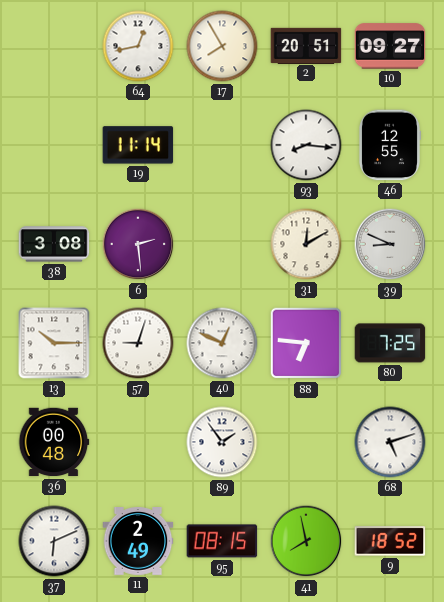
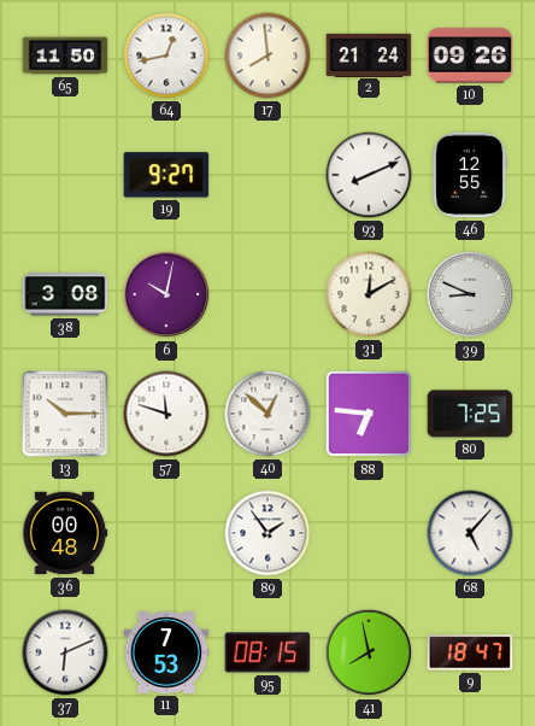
65: none -> 11:50
17: 7:55 -> 7:59
2: 20:51 -> 21:24
10: 09:27 -> 09:26
19: 11:14 -> 9:27
93: 8:16 -> 8:11
6: 2:29 -> 10:02
57: 9:03 -> 11:48
40: 12:49 -> 12:52
68: 5:12 -> 5:07
11: 2:49 -> 7:53
9: 18:52 -> 18:47
